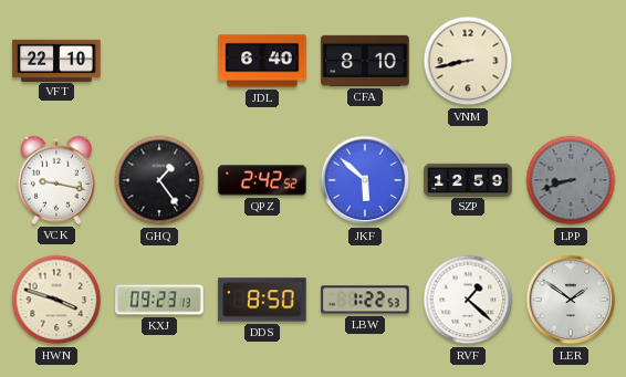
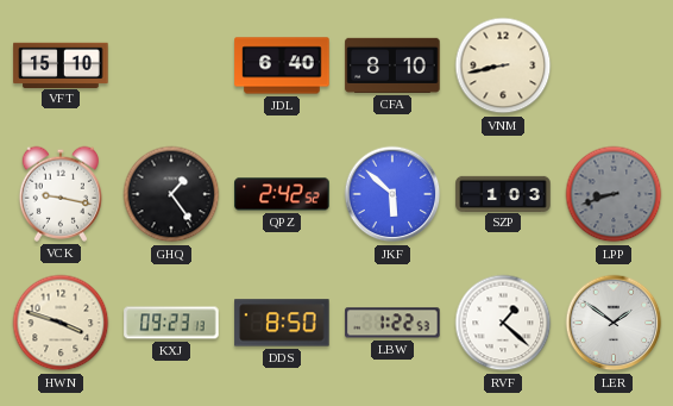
VFT: 22:10 -> 15:10
SZP: 12:59 -> 1:03
